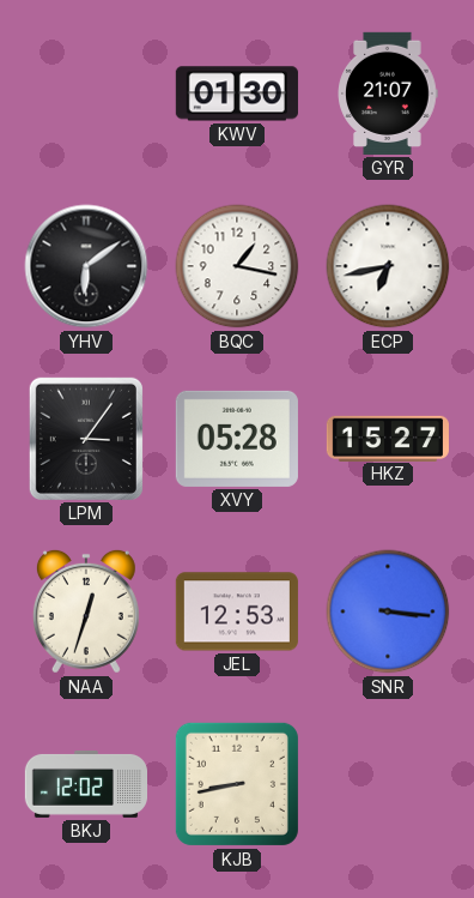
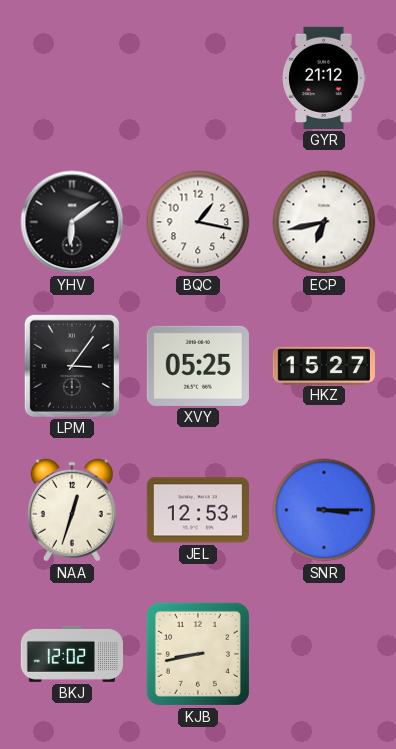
KWV: 01:30 -> none
GYR: 21:07 -> 21:12
XVY: 05:28 -> 05:25
SNR: 3:16 -> 3:15
